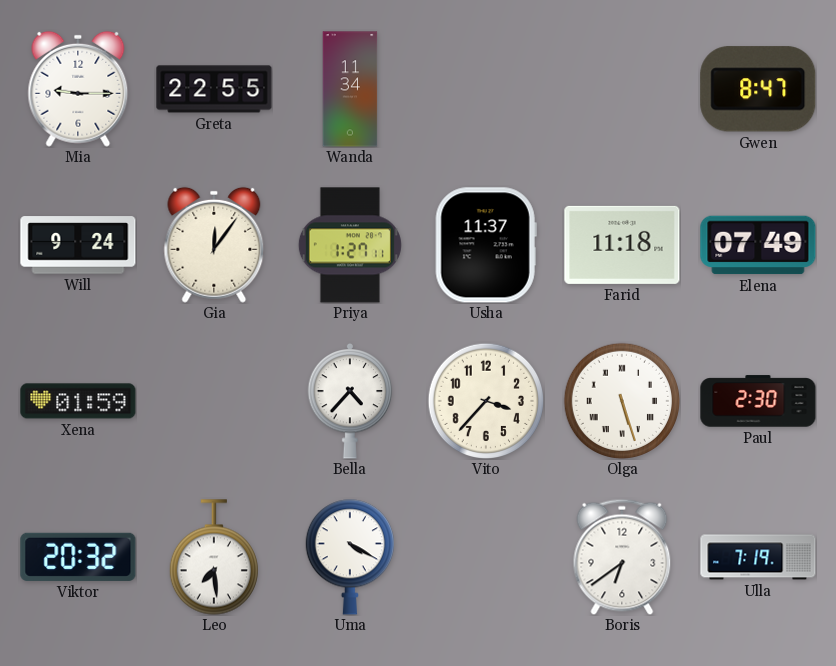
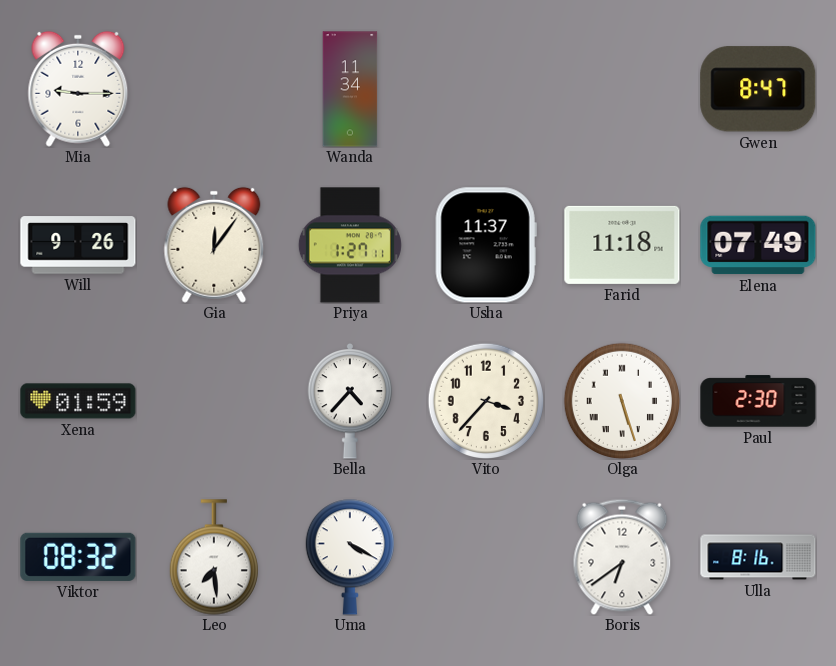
Greta: 22:55 -> none
Will: 9:24 -> 9:26
Viktor: 20:32 -> 08:32
Ulla: 7:19 -> 8:16
